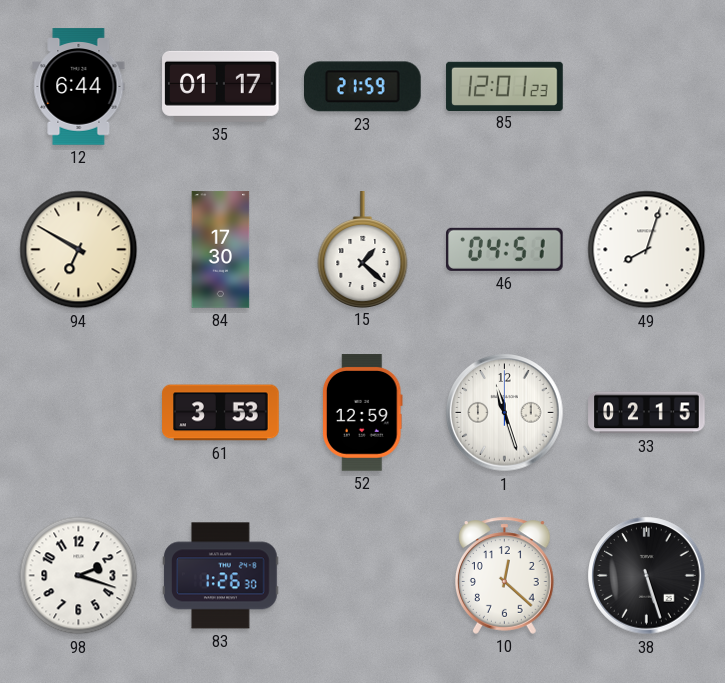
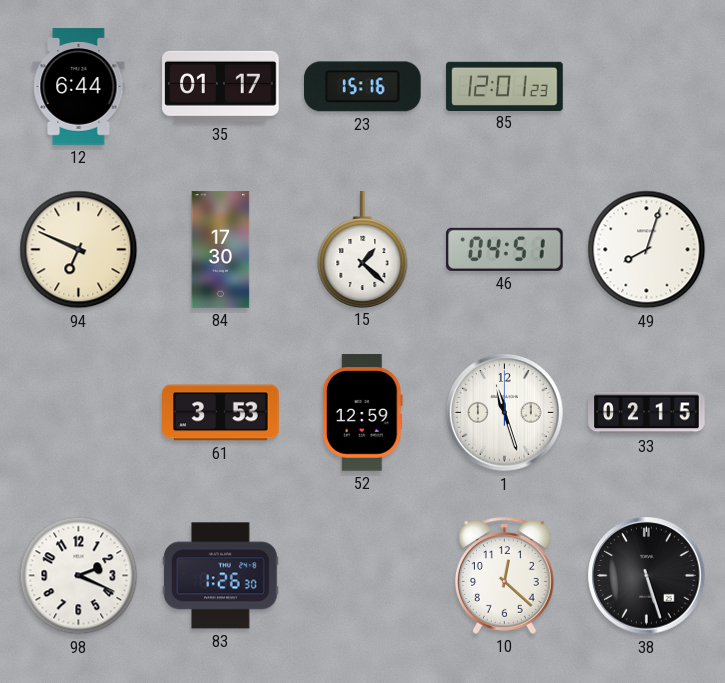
23: 21:59 -> 15:16
94: 6:50 -> 6:49
98: 2:18 -> 2:19
